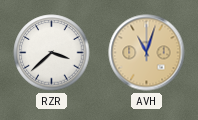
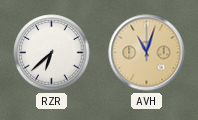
RZR: 3:38 -> 6:38
